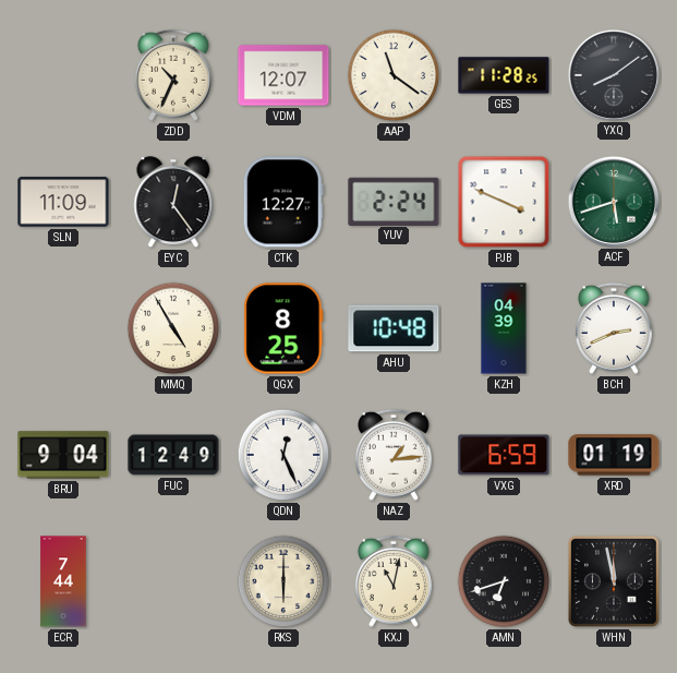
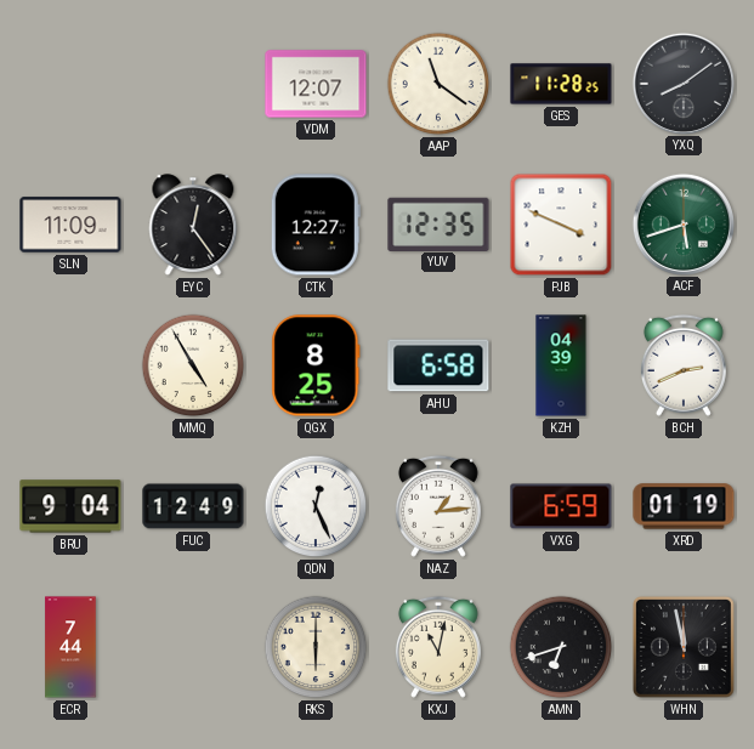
ZDD: 10:34 -> none
YUV: 2:24 -> 12:35
AHU: 10:48 -> 6:58
